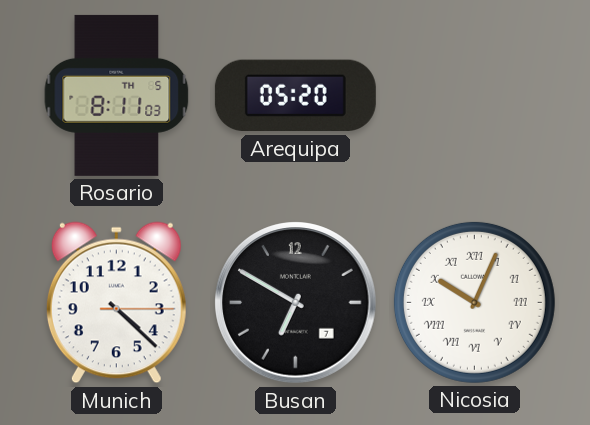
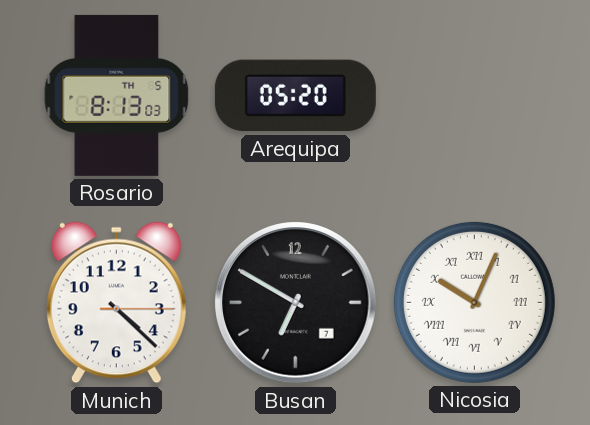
Rosario: 8:11 -> 8:13
